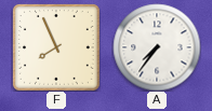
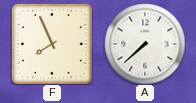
A: 7:36 -> 7:38
